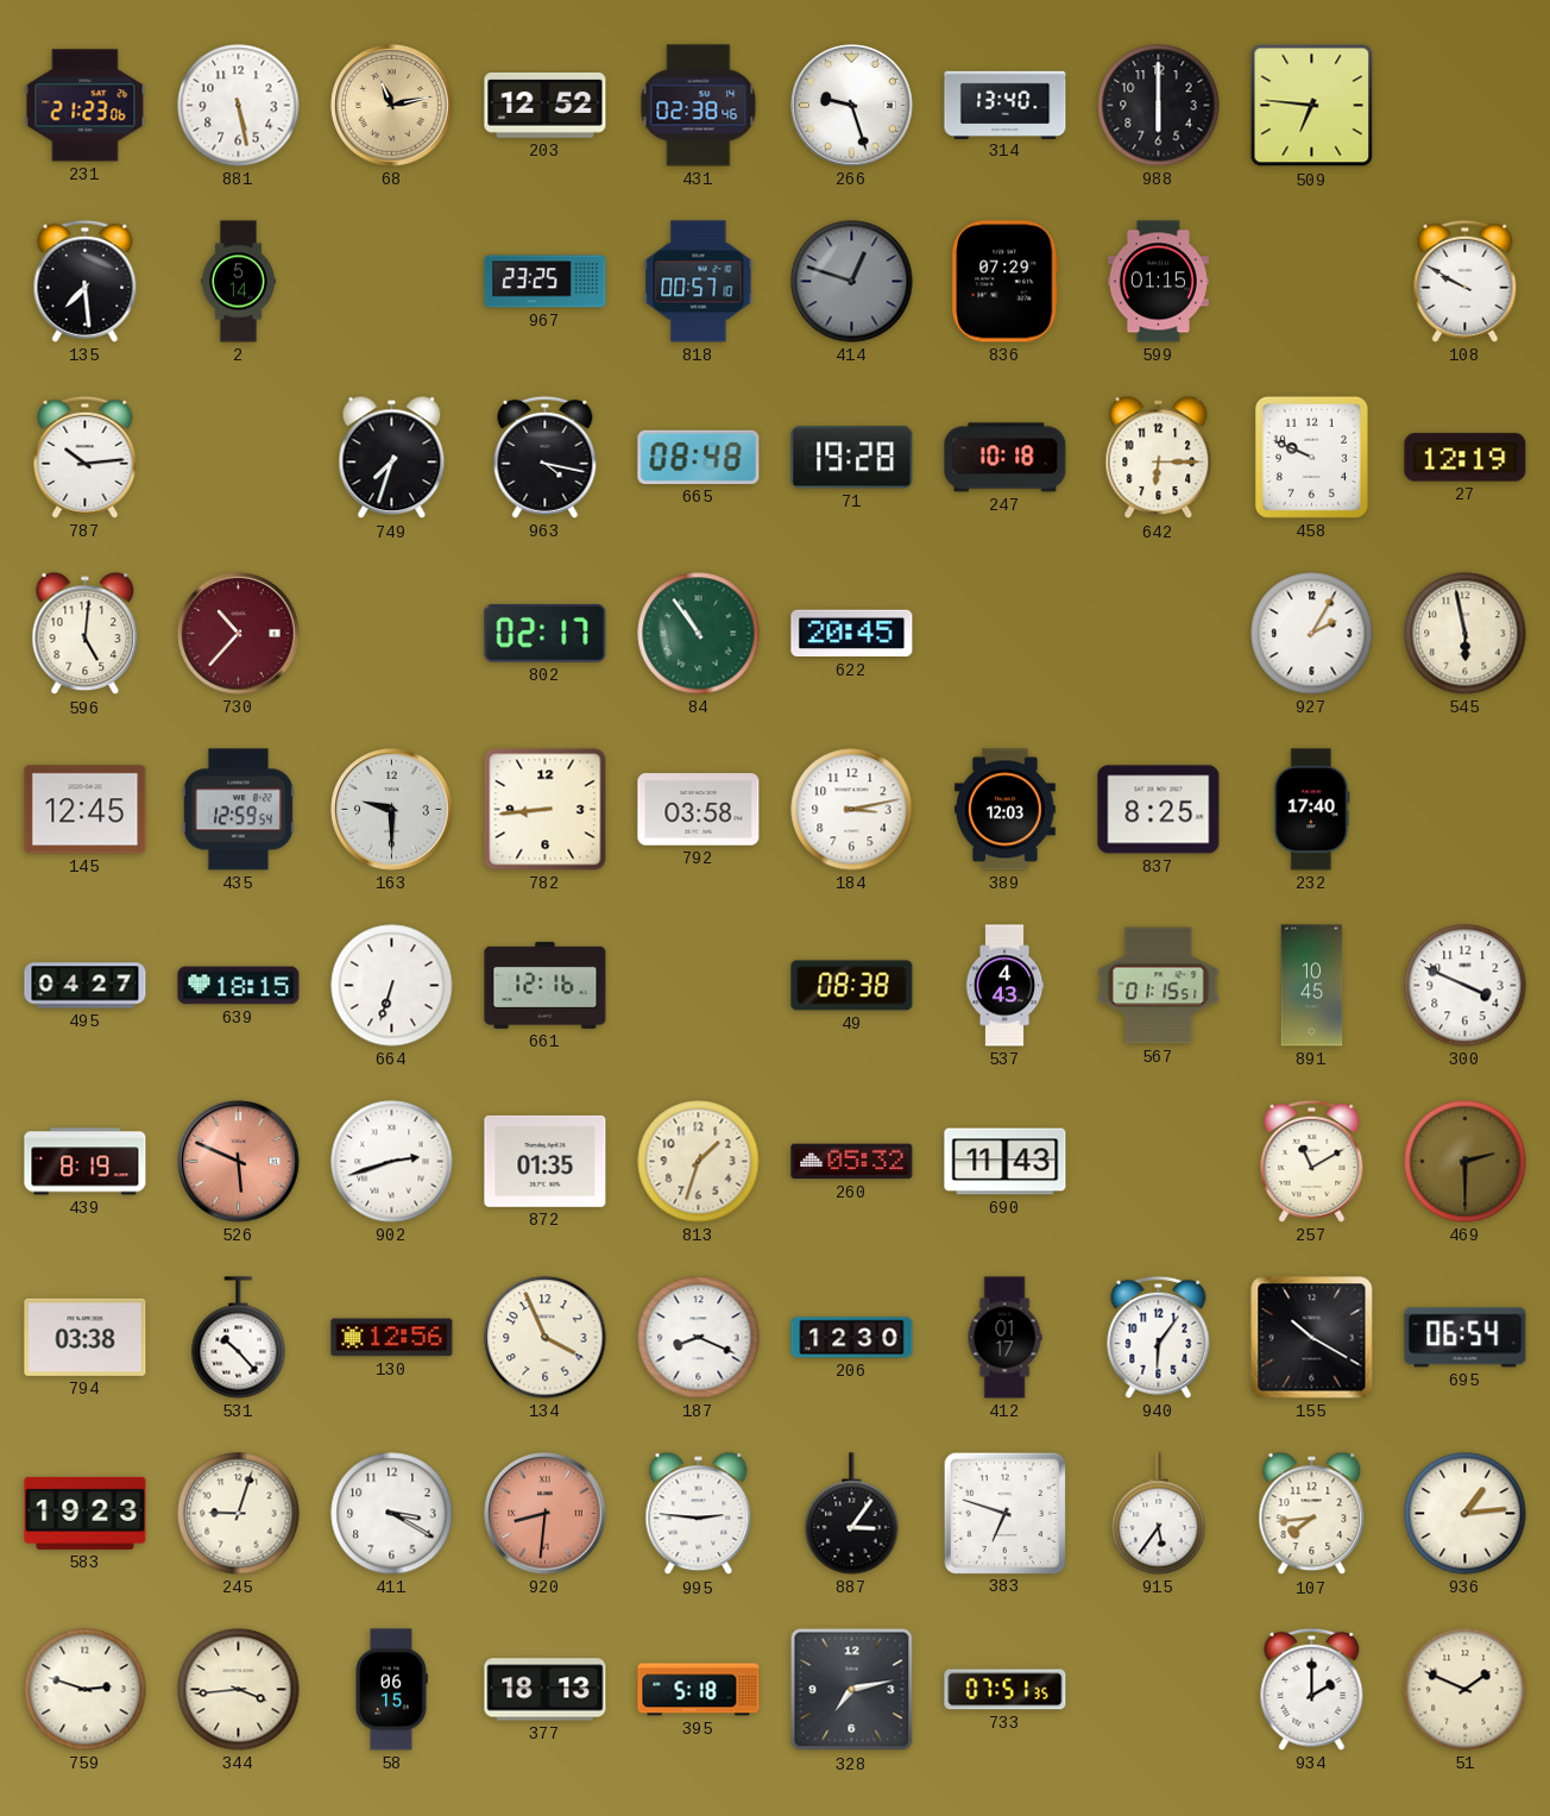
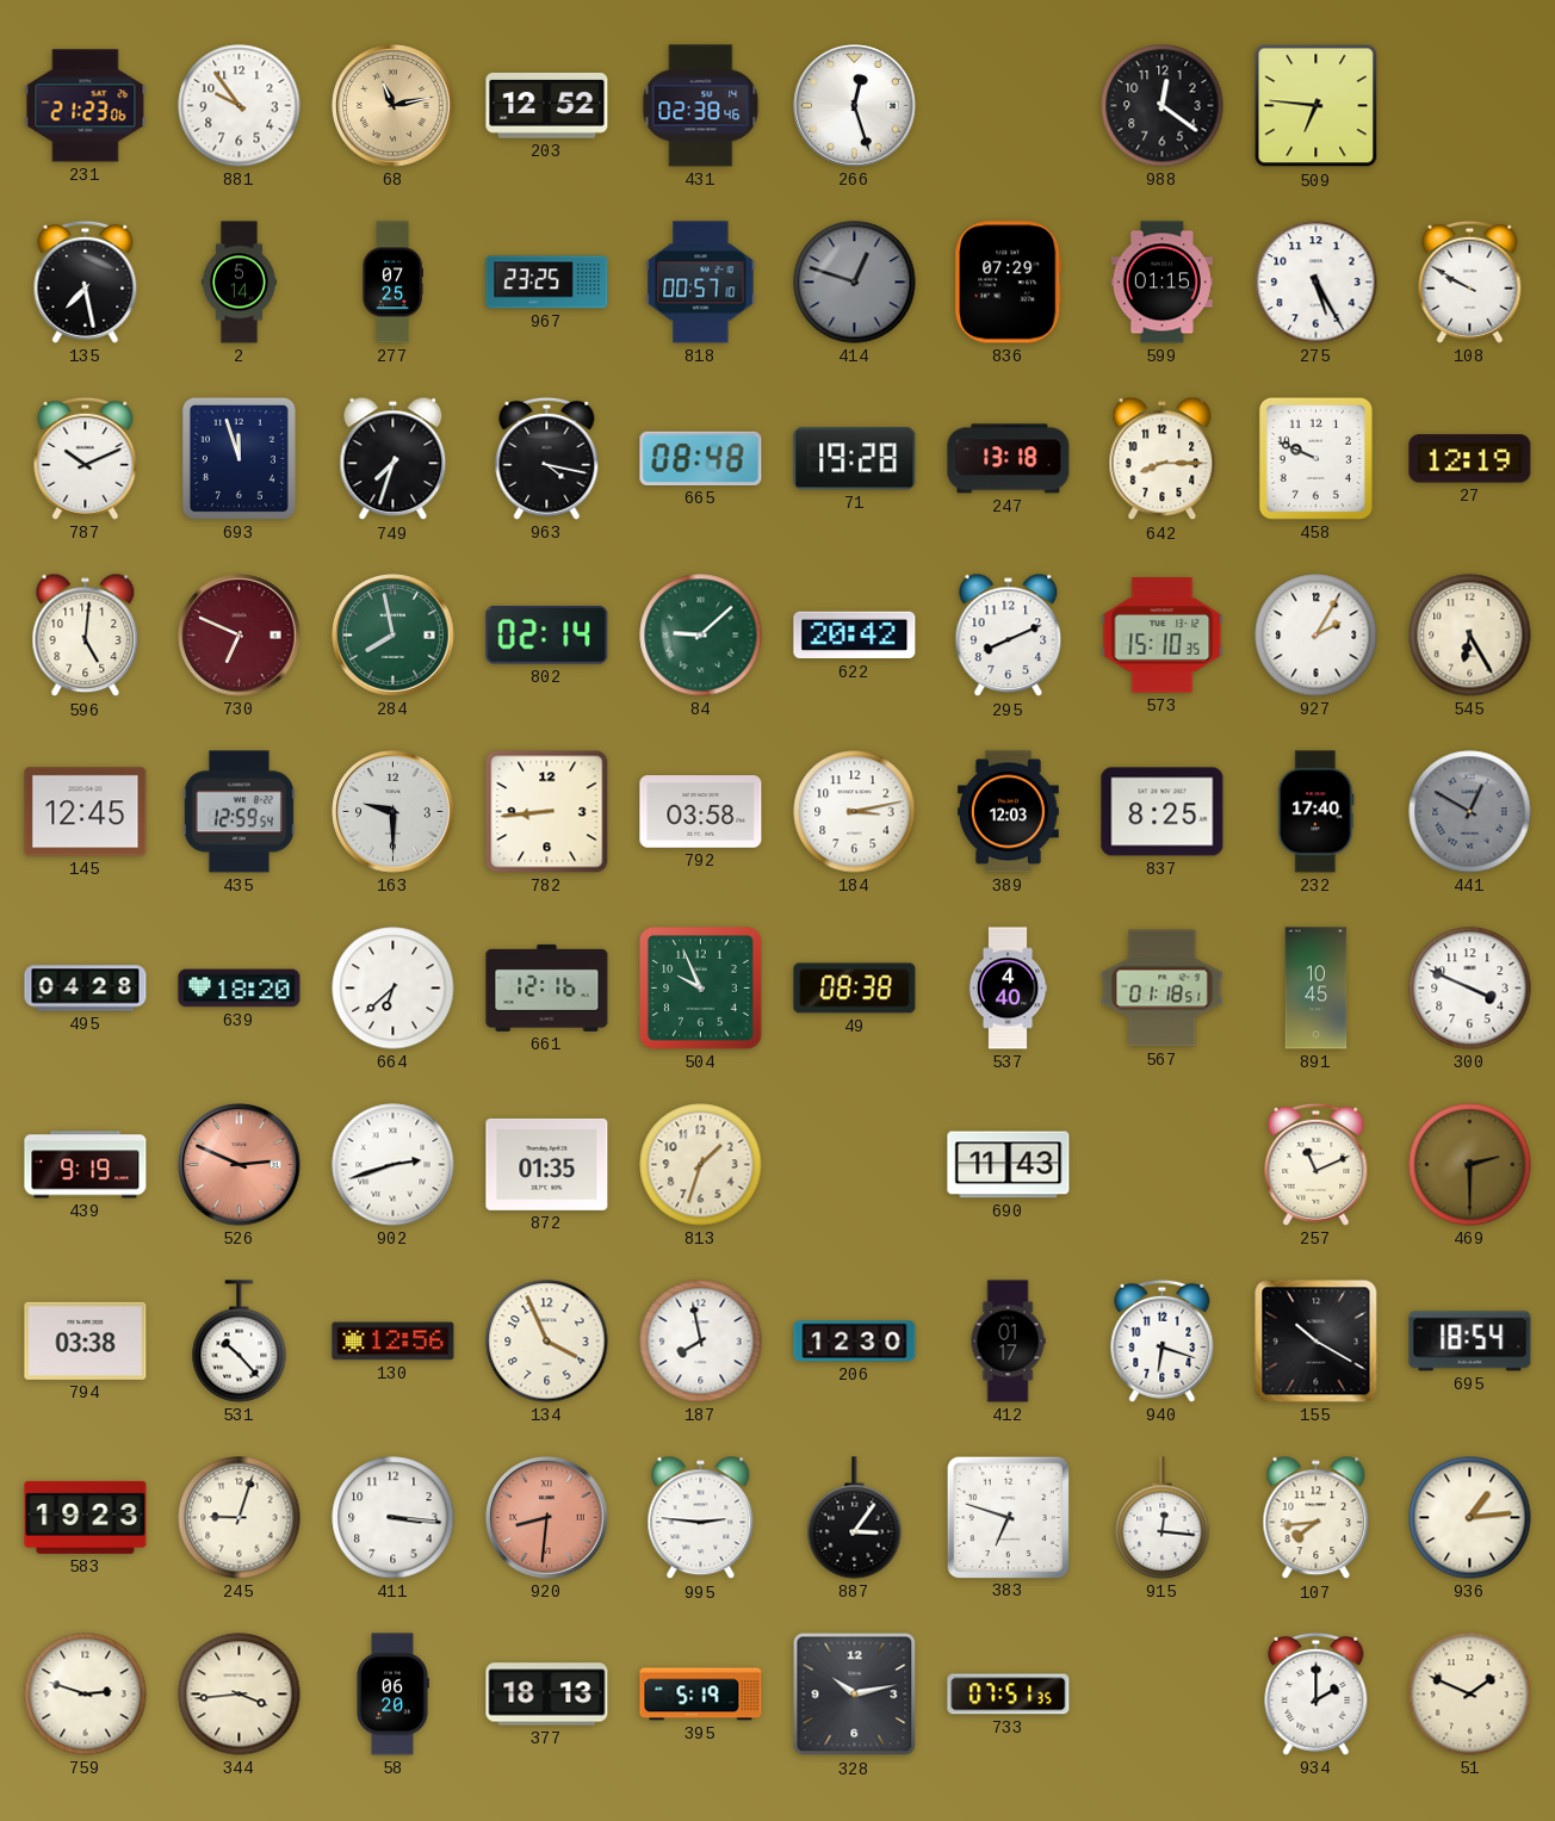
881: 5:28 -> 9:54
266: 9:27 -> 12:27
314: 13:40 -> none
988: 6:00 -> 12:21
135: 7:29 -> 7:28
277: none -> 07:25
275: none -> 5:25
787: 10:14 -> 10:11
693: none -> 11:57
247: 10:18 -> 13:18
642: 6:15 -> 8:15
730: 10:37 -> 6:49
284: none -> 7:58
802: 02:17 -> 02:14
84: 10:54 -> 9:08
622: 20:45 -> 20:42
295: none -> 8:11
573: none -> 15:10
545: 5:58 -> 6:25
441: none -> 12:50
495: 04:27 -> 04:28
639: 18:15 -> 18:20
664: 6:33 -> 6:38
504: none -> 9:56
537: 4:43 -> 4:40
567: 01:15 -> 01:18
439: 8:19 -> 9:19
526: 5:49 -> 2:49
260: 05:32 -> none
257: 11:10 -> 11:11
187: 8:19 -> 7:58
940: 6:06 -> 6:18
695: 06:54 -> 18:54
411: 3:20 -> 3:16
915: 5:36 -> 12:16
58: 06:15 -> 06:20
395: 5:18 -> 5:19
328: 7:13 -> 10:13
